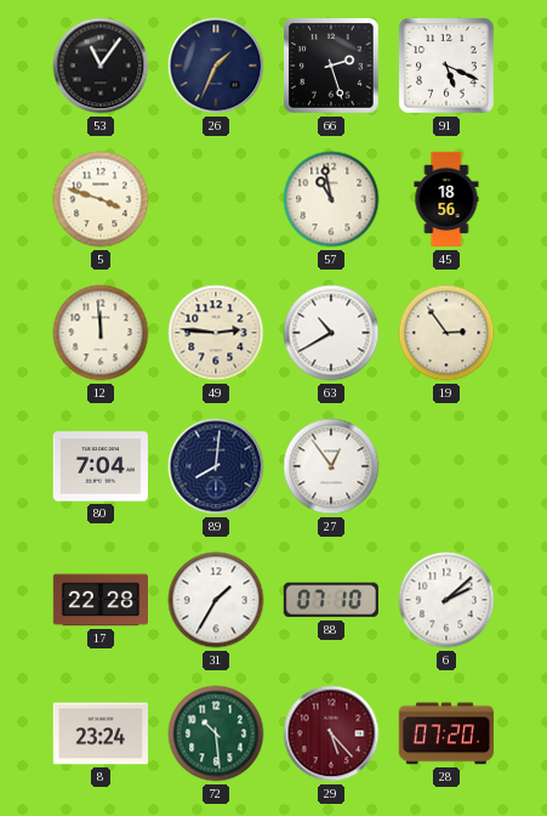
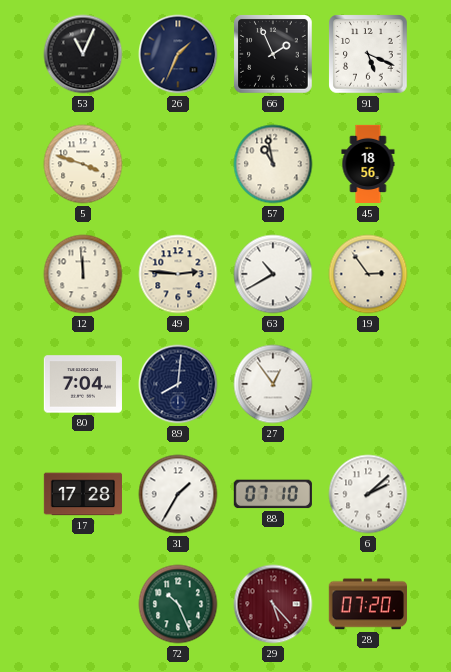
53: 11:06 -> 11:04
66: 2:27 -> 1:56
17: 22:28 -> 17:28
8: 23:24 -> none
72: 10:29 -> 10:26
